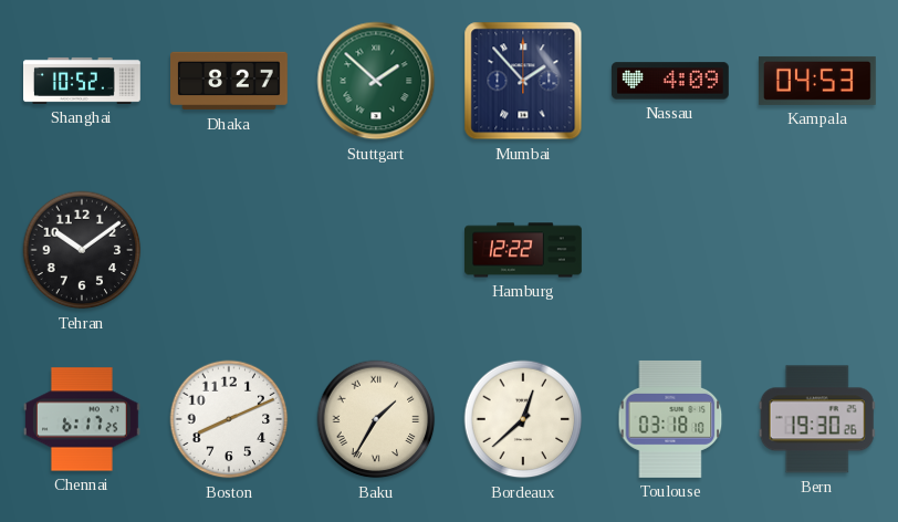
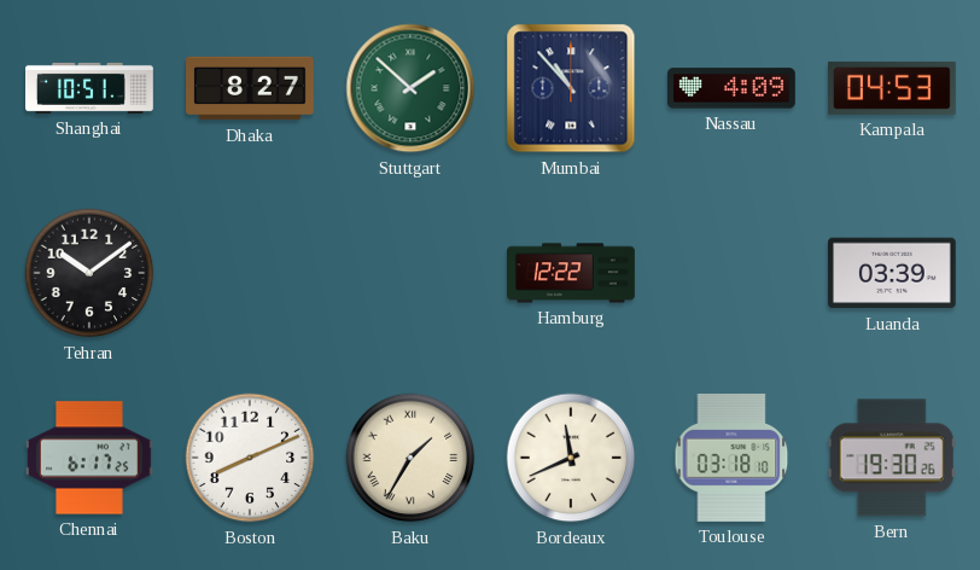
Shanghai: 10:52 -> 10:51
Mumbai: 1:53 -> 10:53
Luanda: none -> 03:39
Bordeaux: 12:38 -> 11:41
